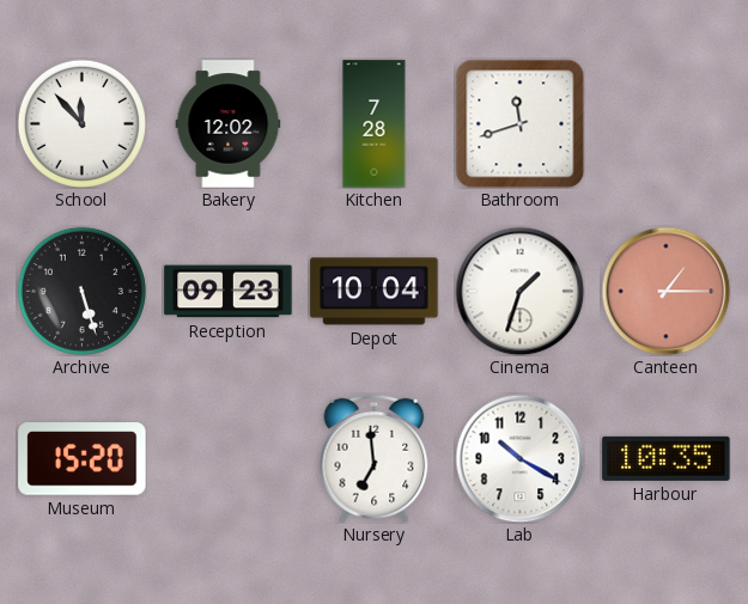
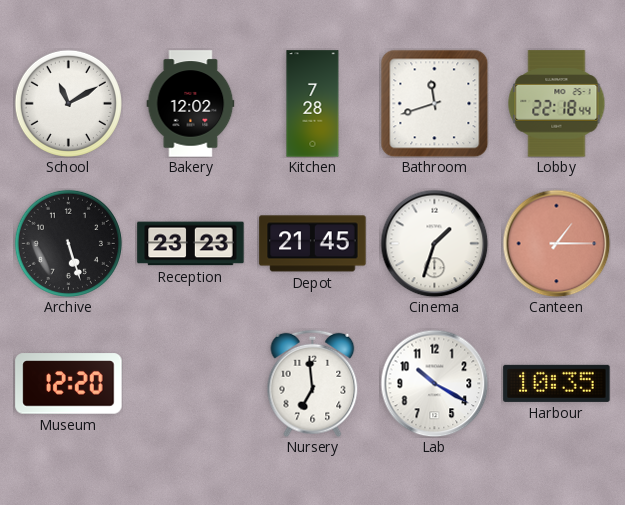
School: 11:53 -> 11:10
Lobby: none -> 22:18
Reception: 09:23 -> 23:23
Depot: 10:04 -> 21:45
Museum: 15:20 -> 12:20
